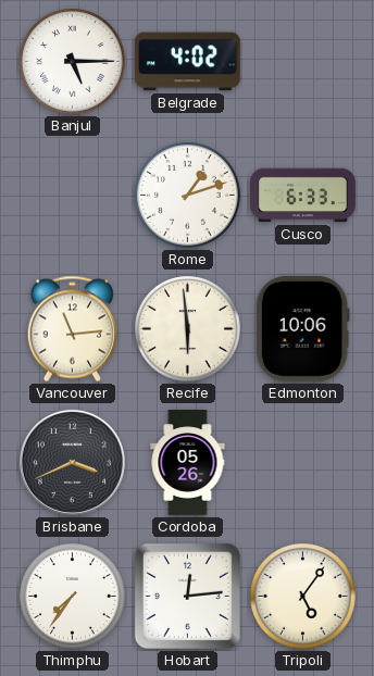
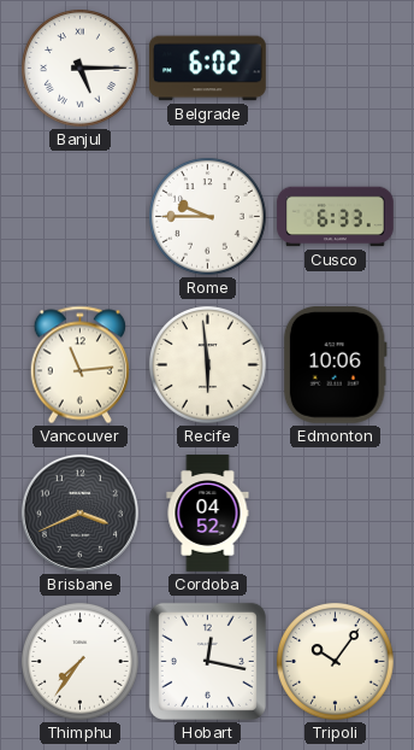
Belgrade: 4:02 -> 6:02
Rome: 1:12 -> 9:45
Cordoba: 05:26 -> 04:52
Hobart: 12:14 -> 12:17
Tripoli: 5:06 -> 10:06
